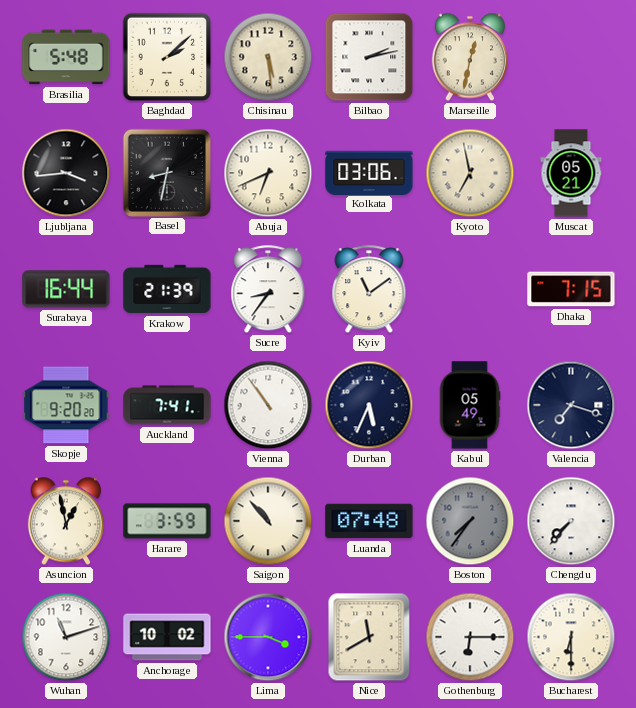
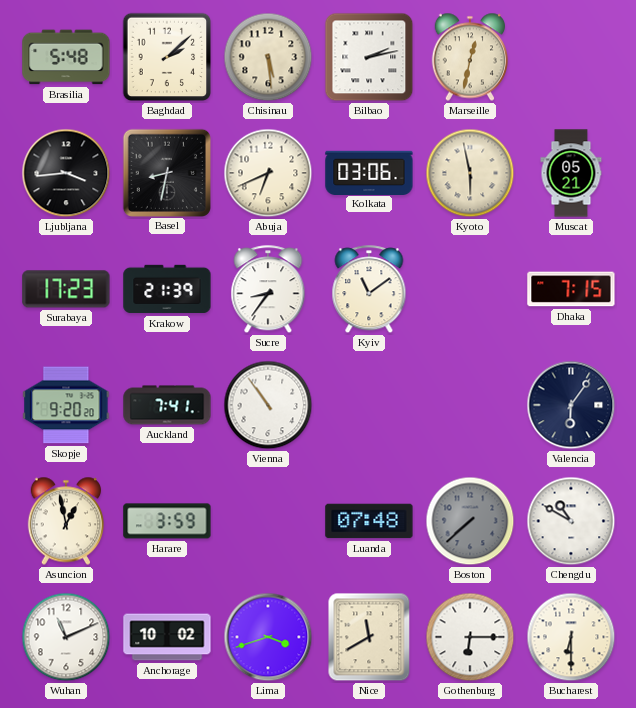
Kyoto: 6:58 -> 5:58
Surabaya: 16:44 -> 17:23
Durban: 5:34 -> none
Kabul: 05:49 -> none
Valencia: 7:18 -> 6:06
Saigon: 10:53 -> none
Boston: 7:36 -> 7:38
Chengdu: 7:37 -> 10:50
Wuhan: 11:12 -> 11:11
Lima: 3:45 -> 3:42
